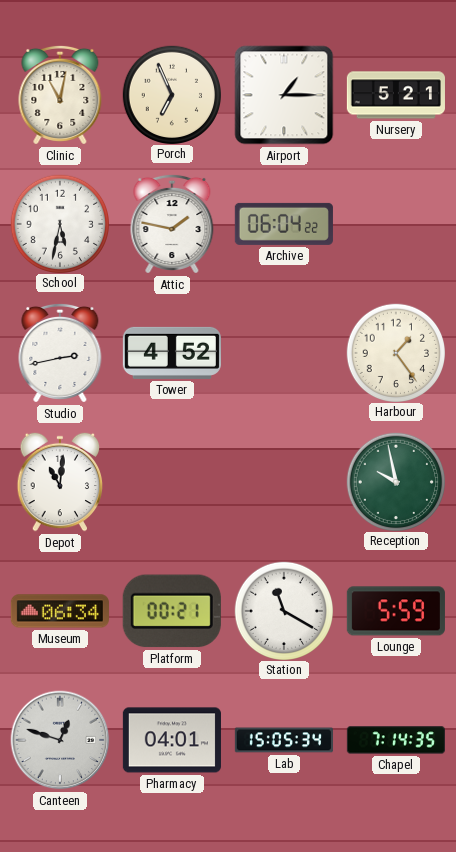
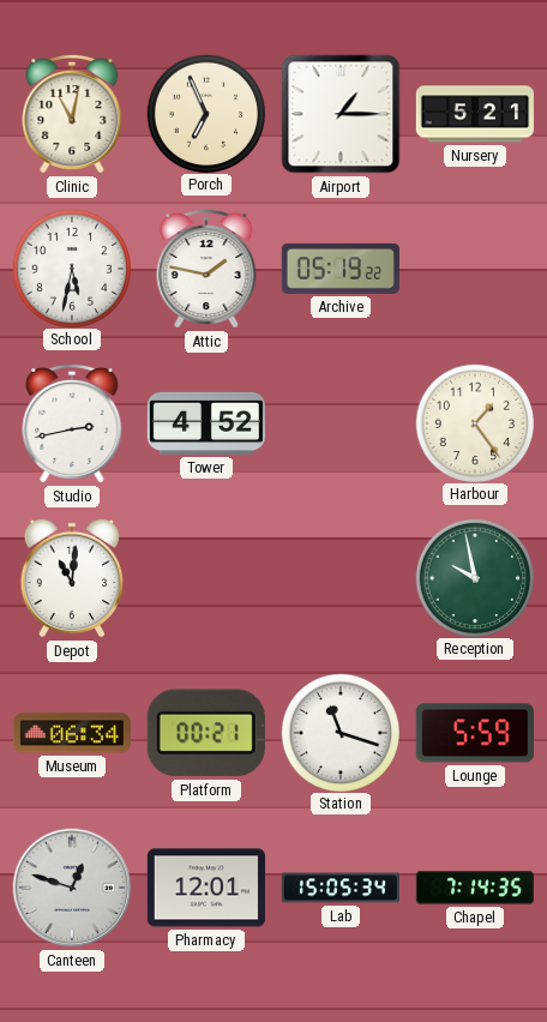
Archive: 06:04 -> 05:19
Station: 11:20 -> 11:18
Pharmacy: 04:01 -> 12:01
